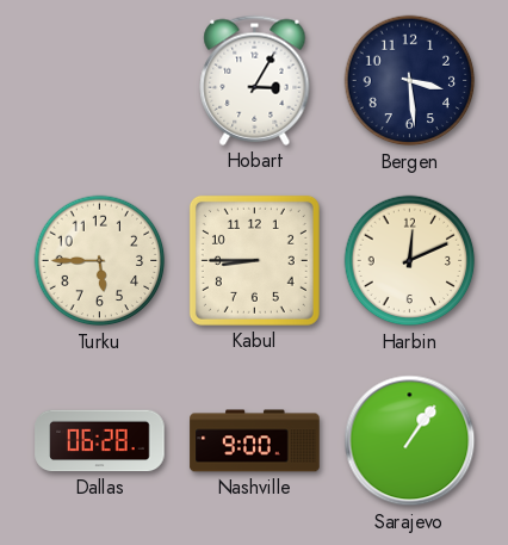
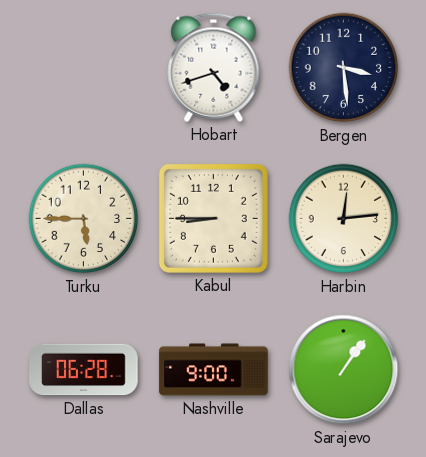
Hobart: 3:05 -> 4:42
Harbin: 12:11 -> 12:14
